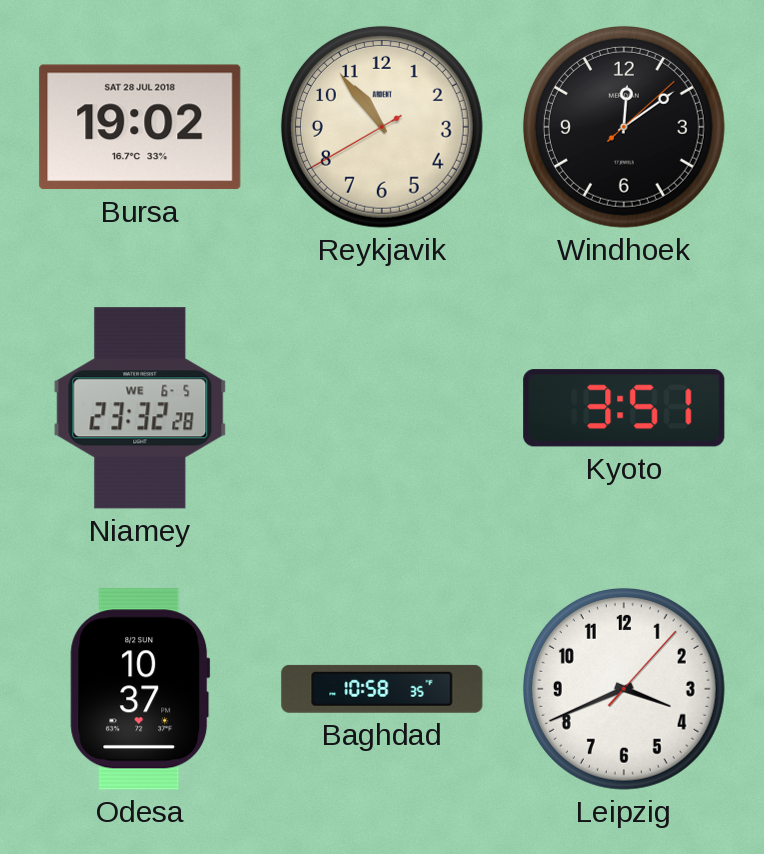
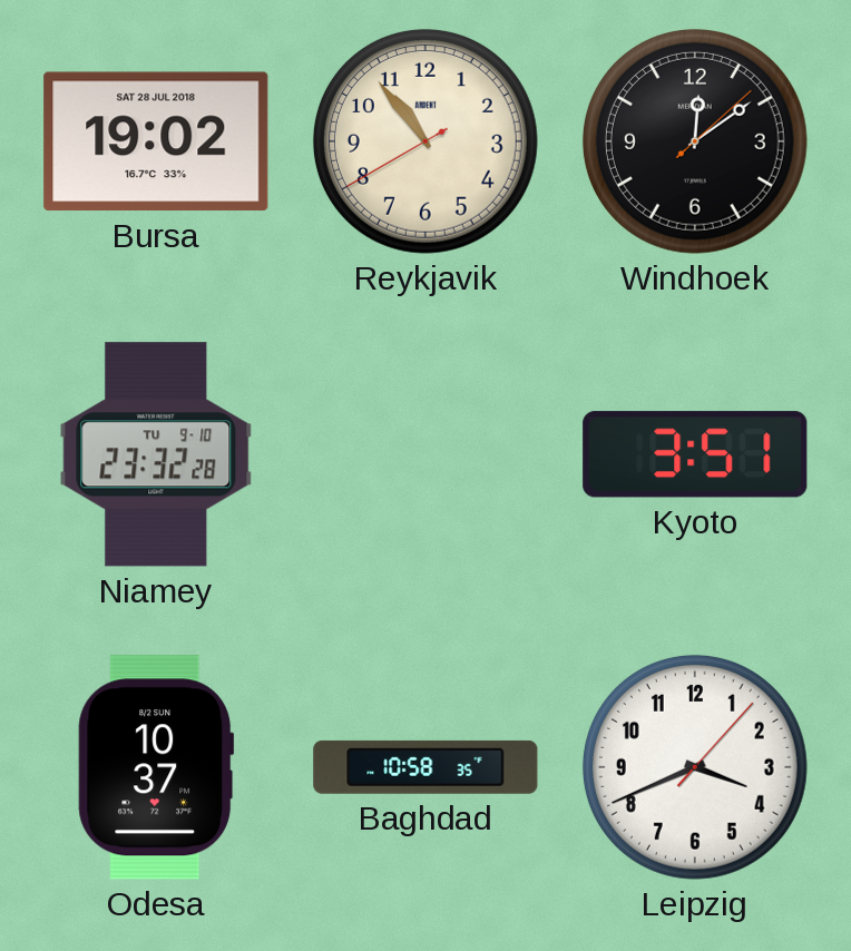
Niamey date: WE 6-5 -> TU 9-10
